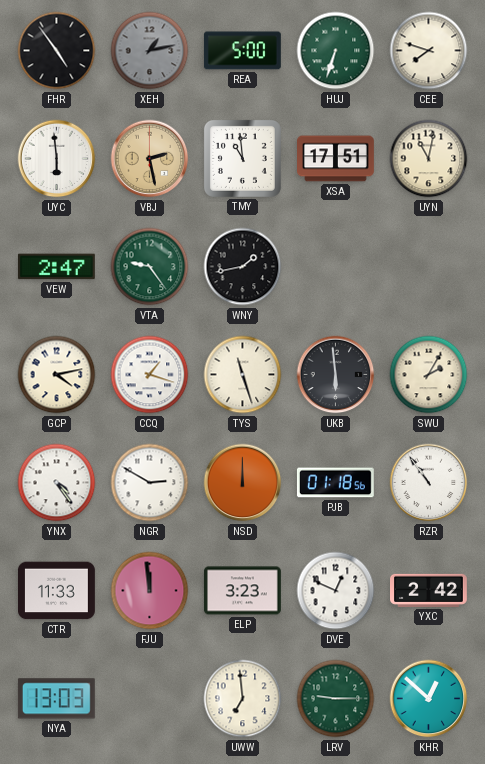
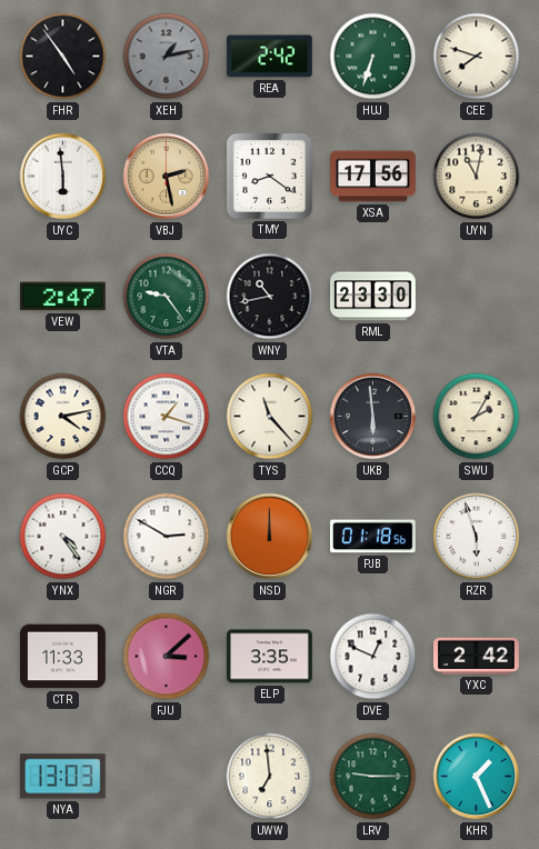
REA: 5:00 -> 2:42
TMY: 10:59 -> 8:21
XSA: 17:51 -> 17:56
WNY: 1:43 -> 10:43
RML: none -> 23:30
TYS: 11:27 -> 11:23
RZR: 10:54 -> 5:57
FJU: 11:59 -> 3:08
ELP: 3:23 -> 3:35
KHR: 12:52 -> 1:26
